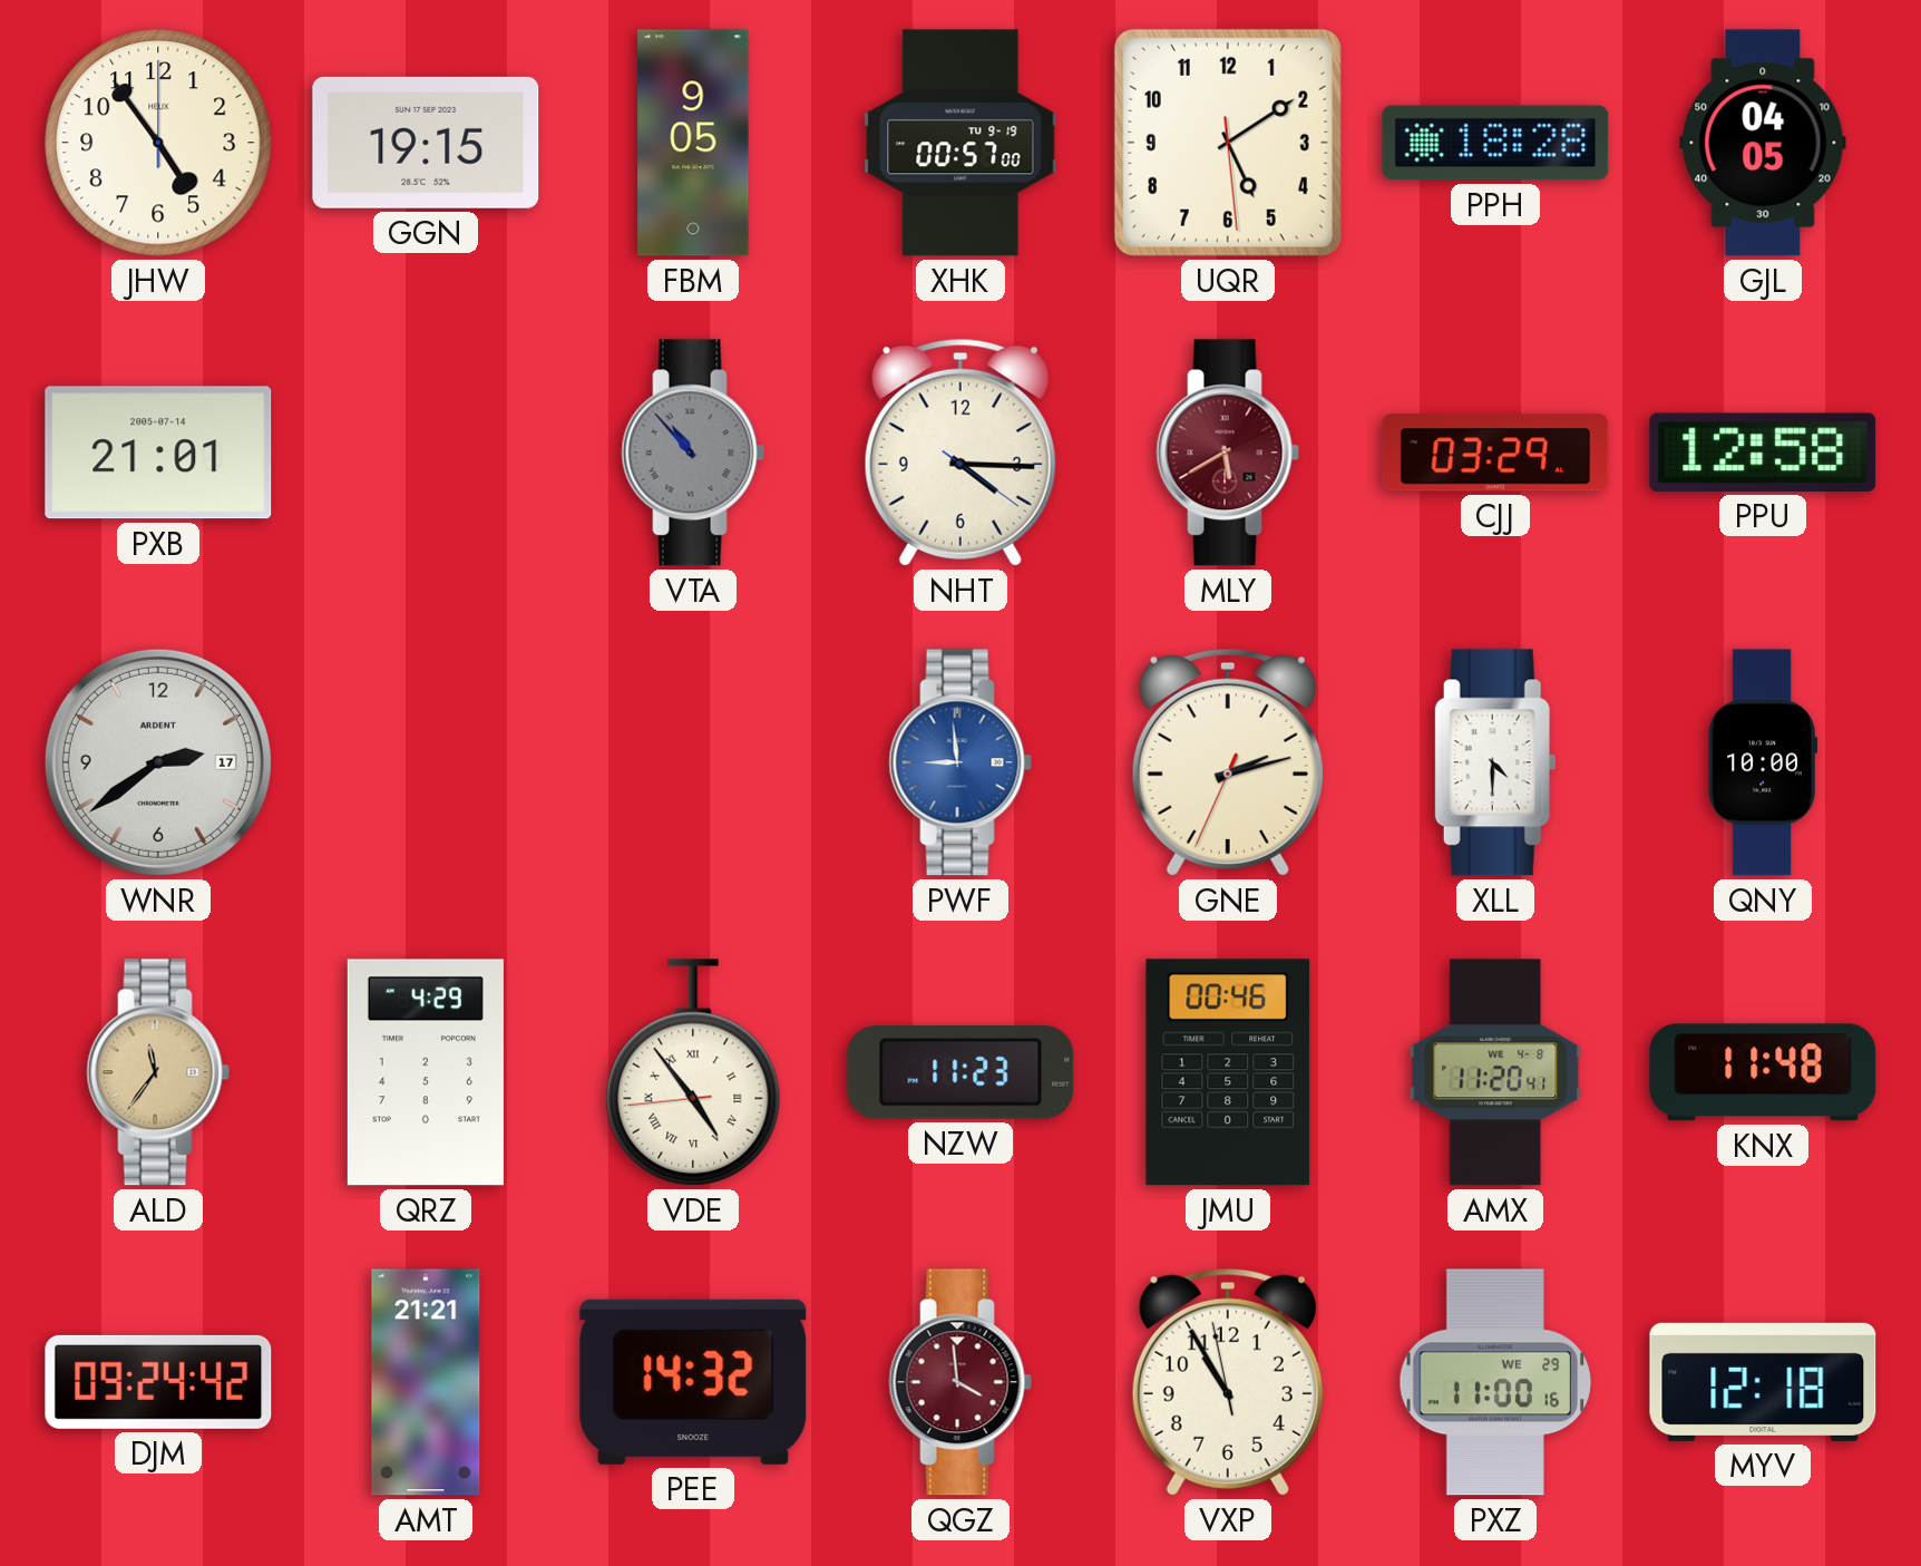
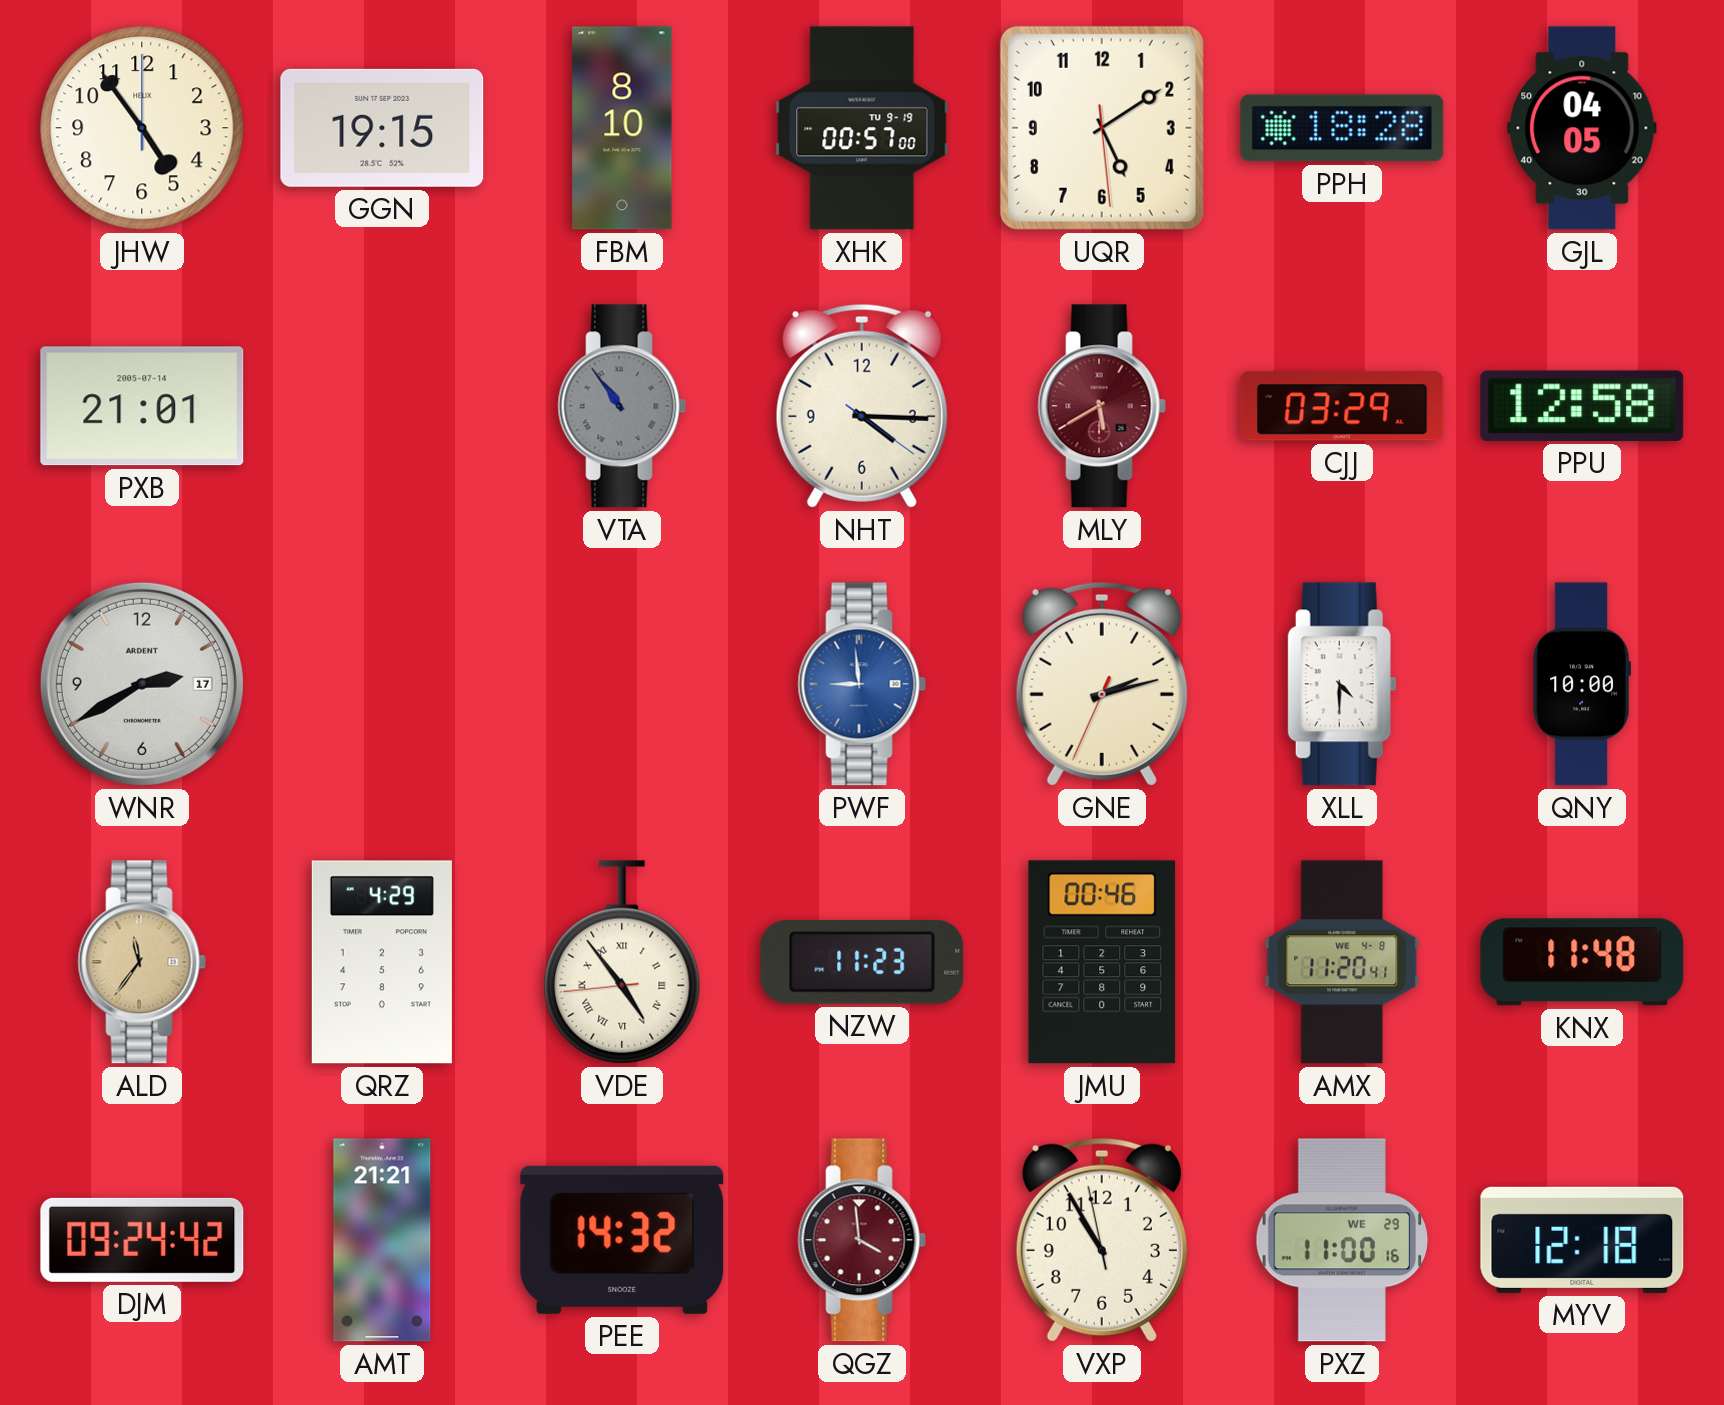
FBM: 9:05 -> 8:10
VTA: 10:53 -> 10:54
WNR: 2:39 -> 2:40
